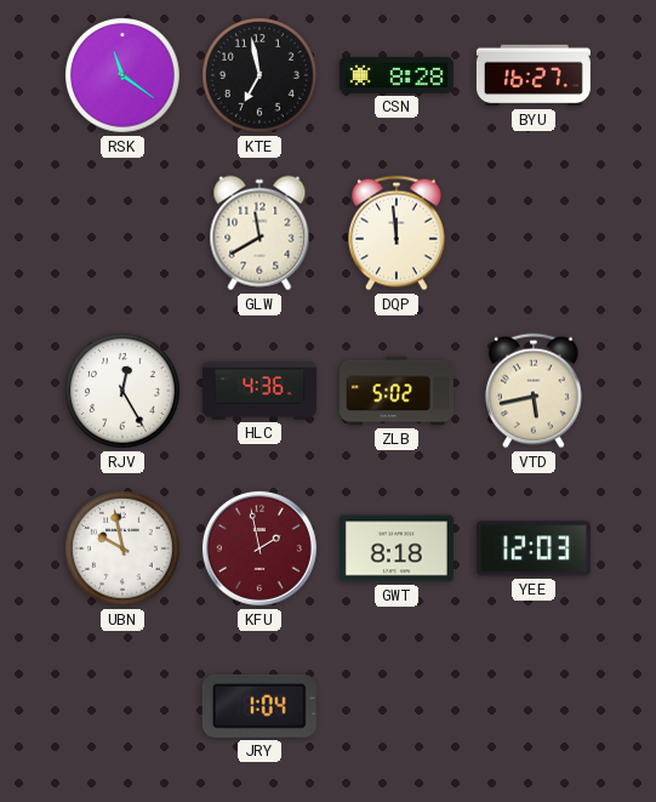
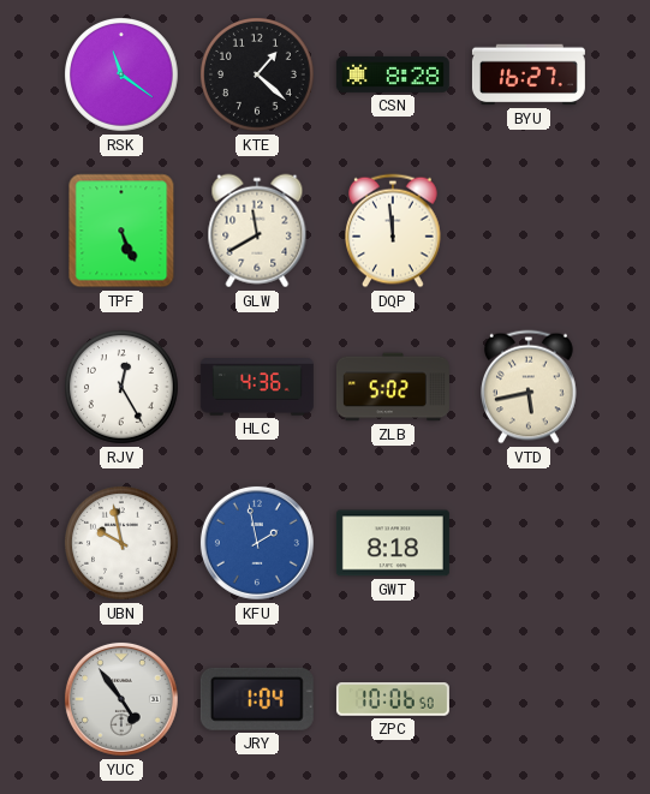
KTE: 6:58 -> 1:22
TPF: none -> 5:26
KFU dial: burgundy -> blue
YEE: 12:03 -> none
YUC: none -> 4:54
ZPC: none -> 10:06
